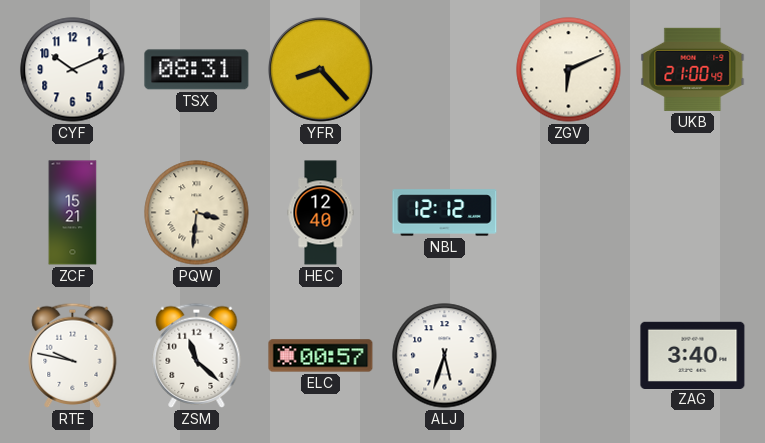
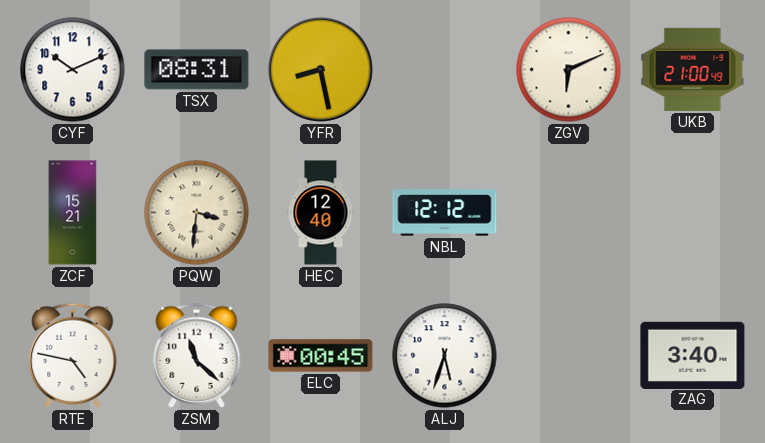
YFR: 8:23 -> 8:28
RTE: 9:47 -> 4:47
ELC: 00:57 -> 00:45
